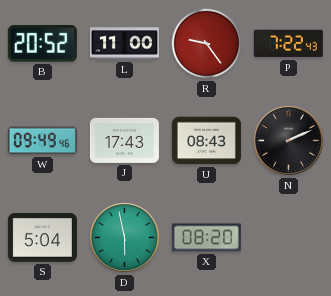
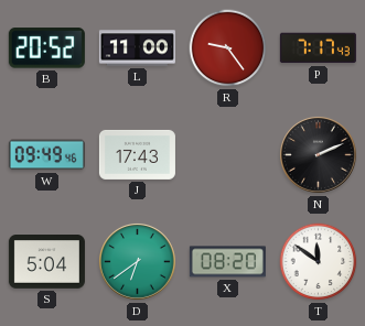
P: 7:22 -> 7:17
U: 08:43 -> none
D: 5:58 -> 6:39
T: none -> 11:51
